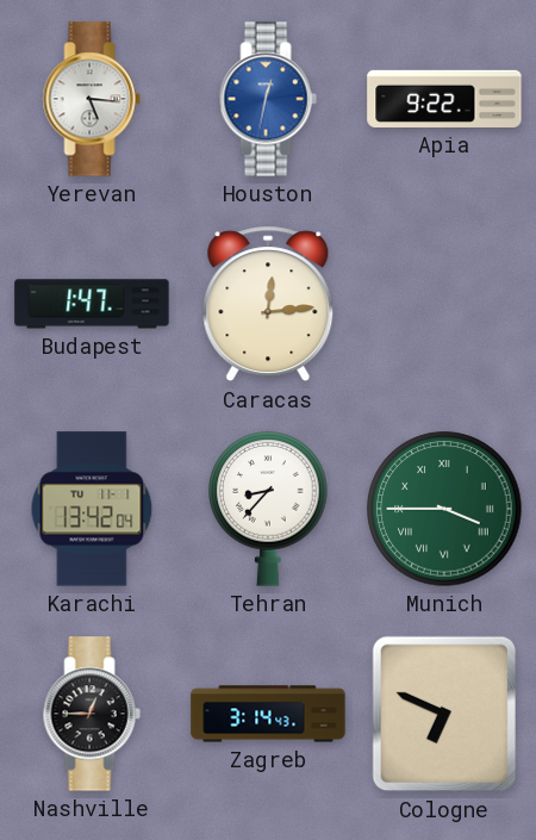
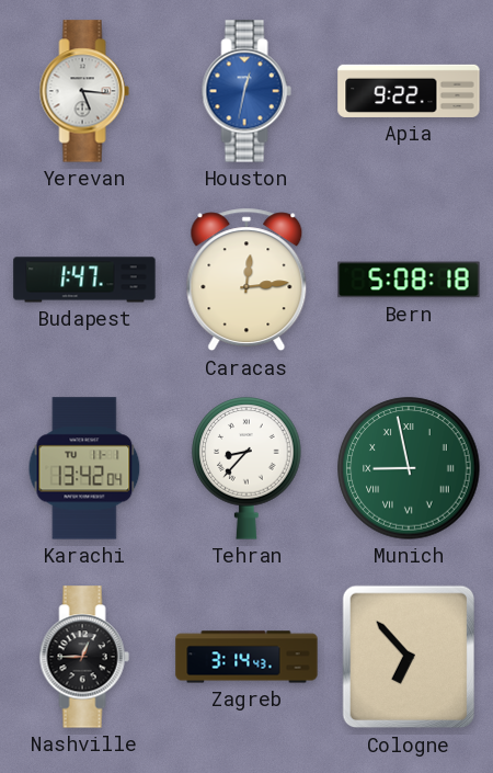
Bern: none -> 5:08
Munich: 3:45 -> 8:58
Cologne: 6:49 -> 6:53
